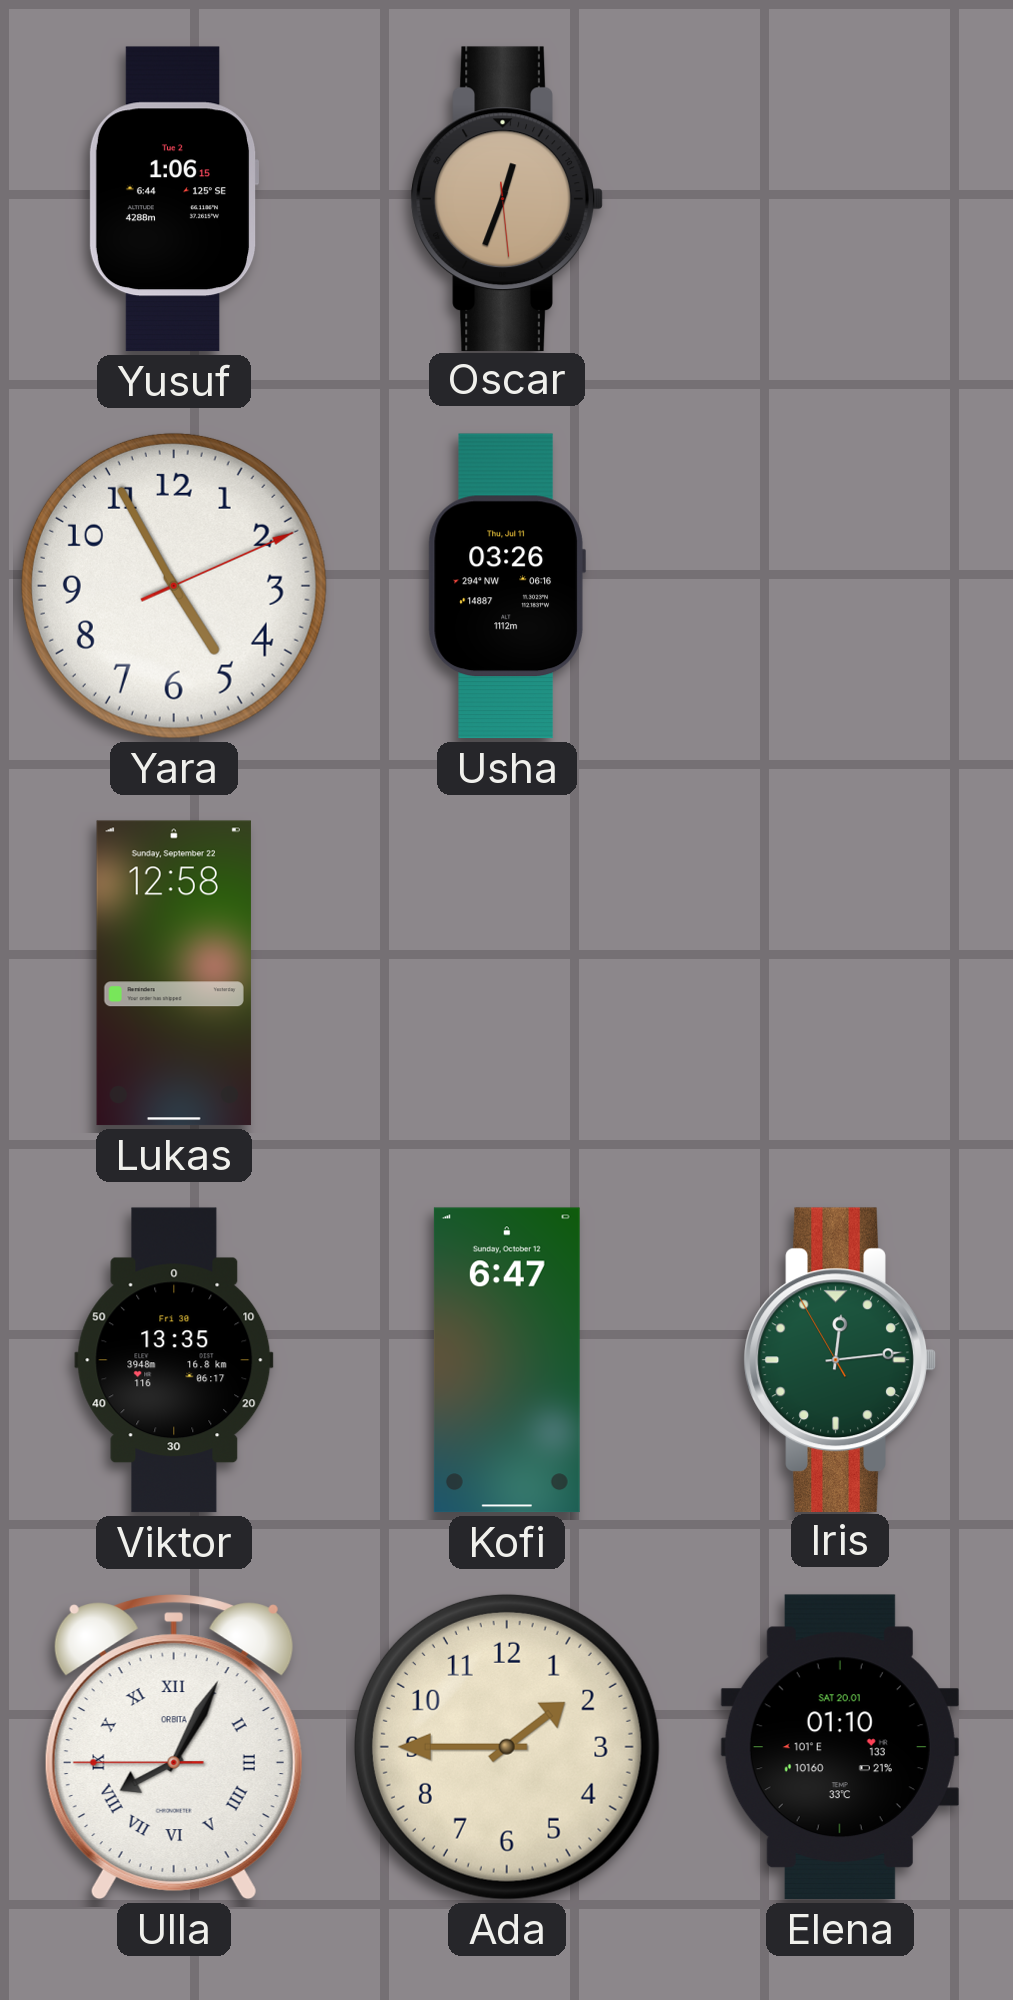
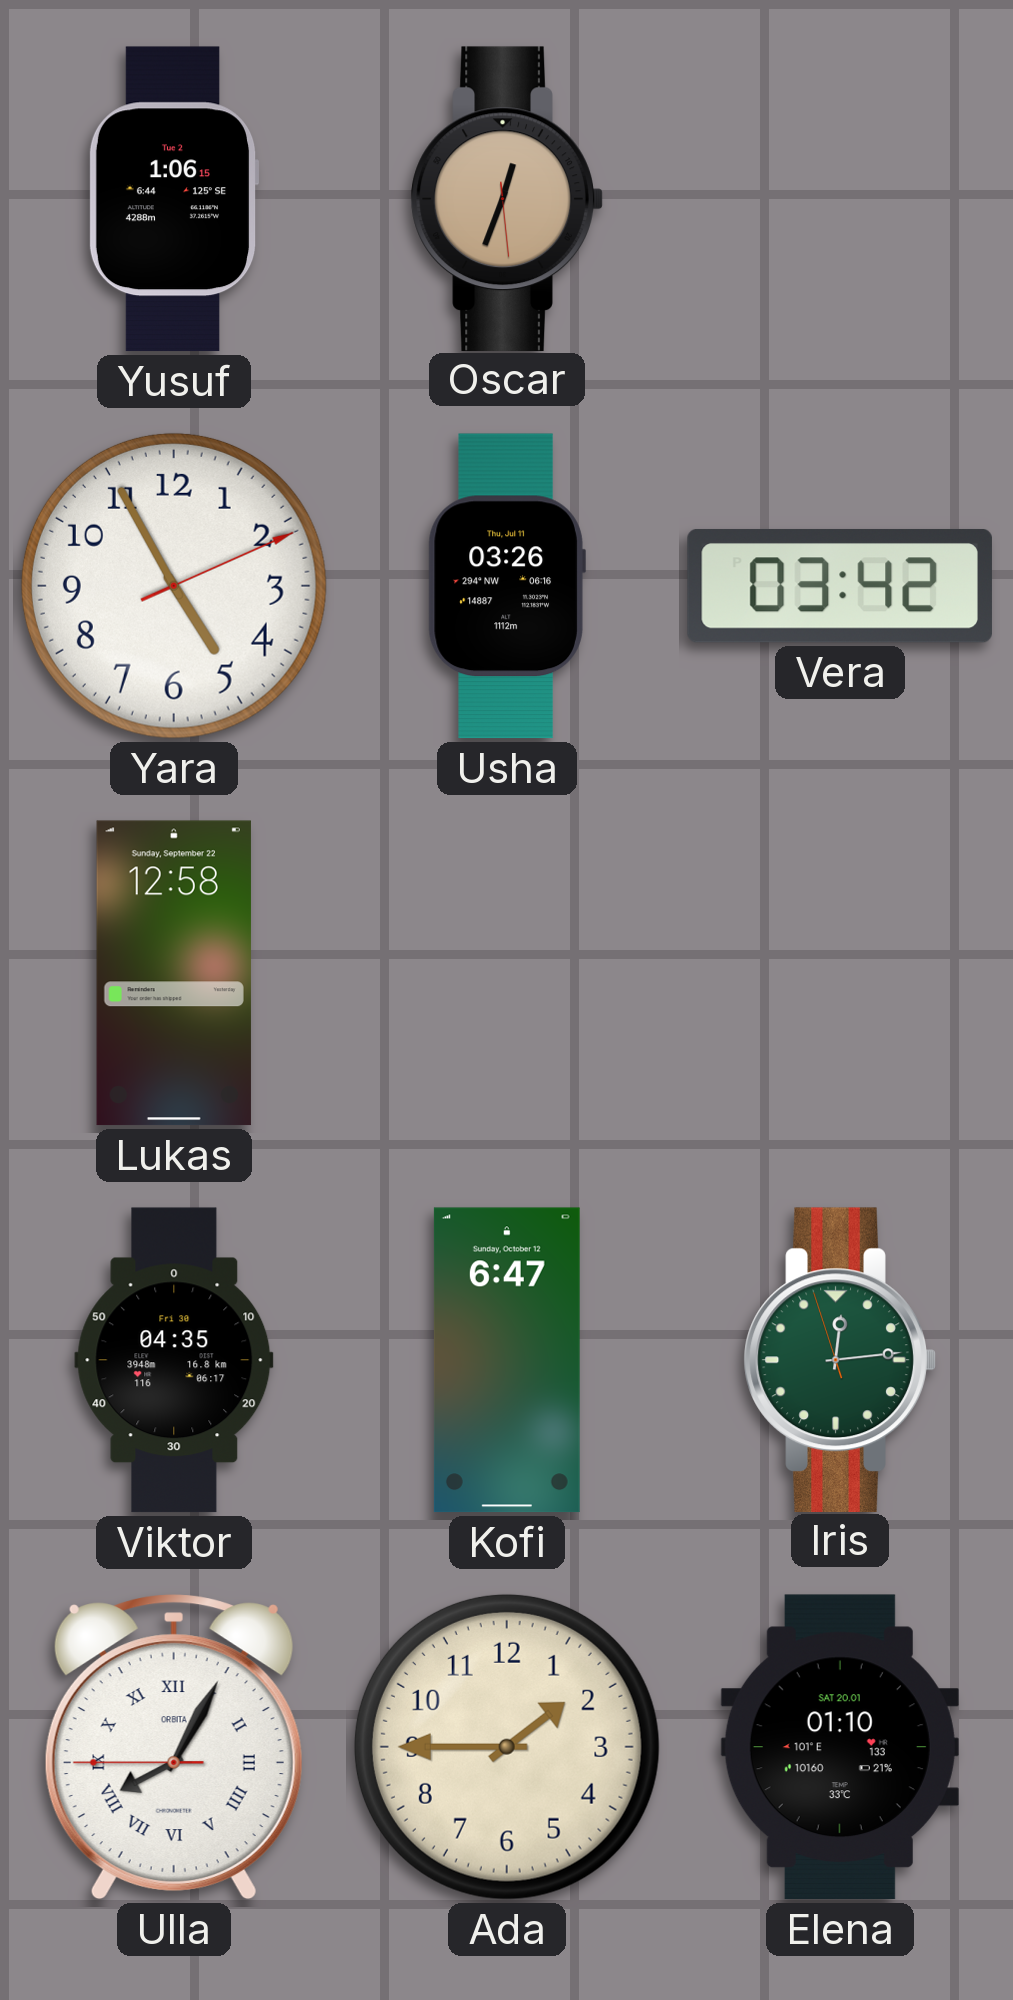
Vera: none -> 03:42
Viktor: 13:35 -> 04:35
Iris: 12:13:55 -> 12:13:57
